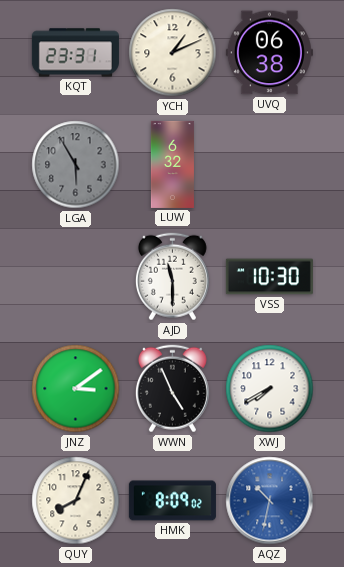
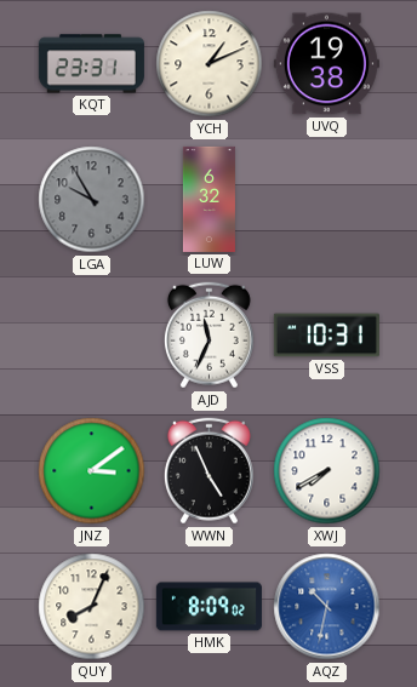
UVQ: 06:38 -> 19:38
LGA: 5:55 -> 9:55
AJD: 11:30 -> 11:34
VSS: 10:30 -> 10:31
